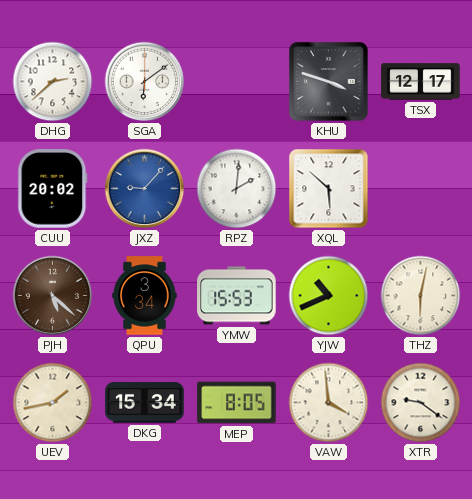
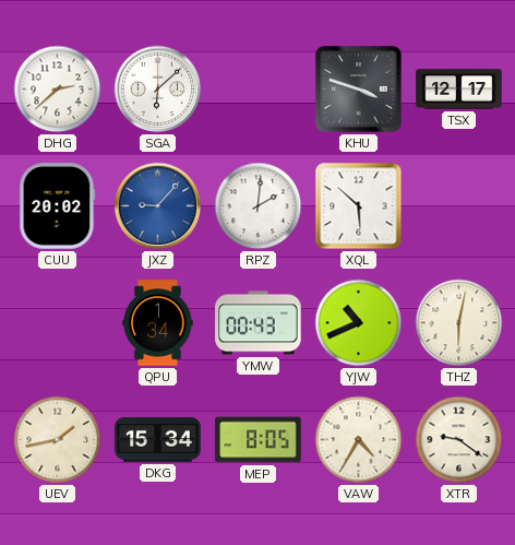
SGA: 6:09 -> 6:08
PJH: 5:22 -> none
QPU: 3:34 -> 1:34
YMW: 15:53 -> 00:43
VAW: 3:59 -> 4:35
